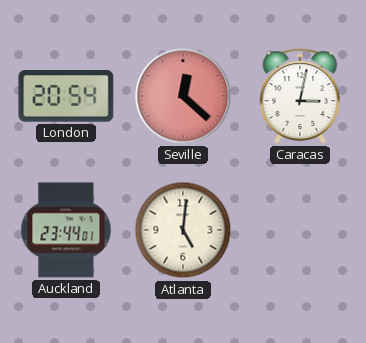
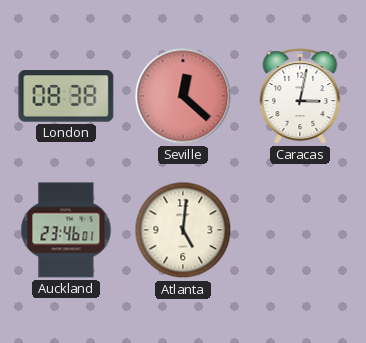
London: 20:54 -> 08:38
Auckland: 23:44 -> 23:46
